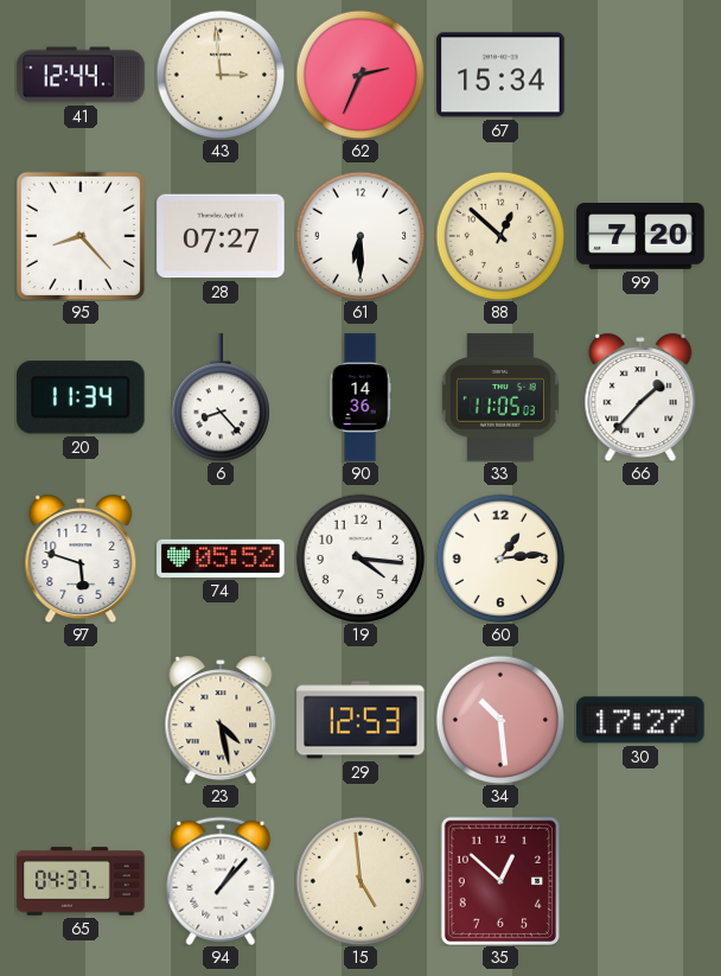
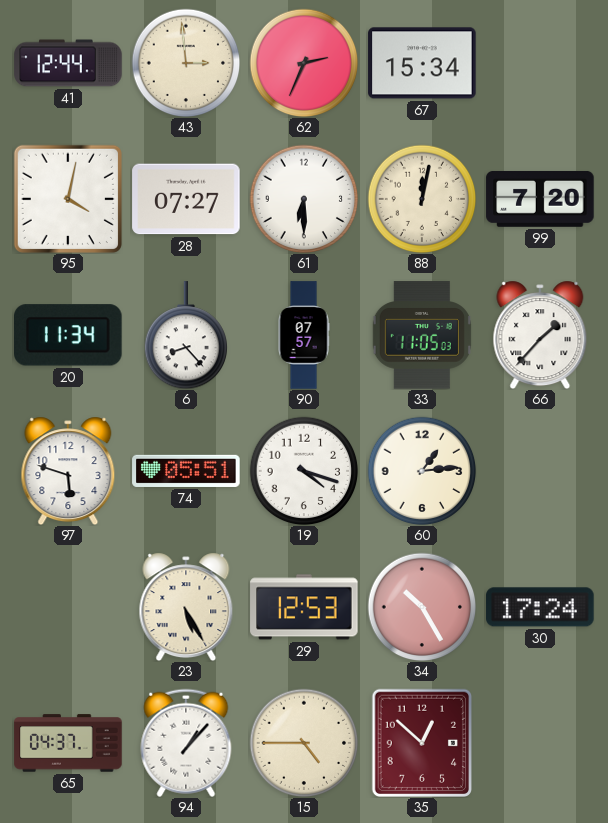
95: 8:23 -> 4:02
88: 12:52 -> 12:02
90: 14:36 -> 07:57
74: 05:52 -> 05:51
19: 4:16 -> 4:18
23: 4:28 -> 5:25
34: 10:29 -> 10:25
30: 17:27 -> 17:24
15: 4:59 -> 4:45
